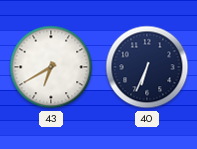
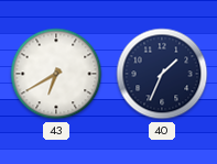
40: 6:34 -> 1:34
